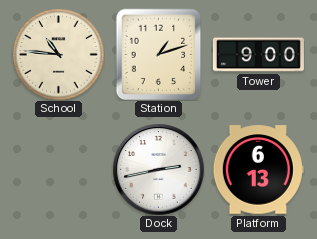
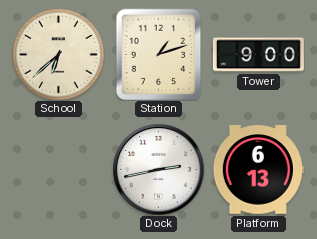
School: 10:46 -> 6:38
